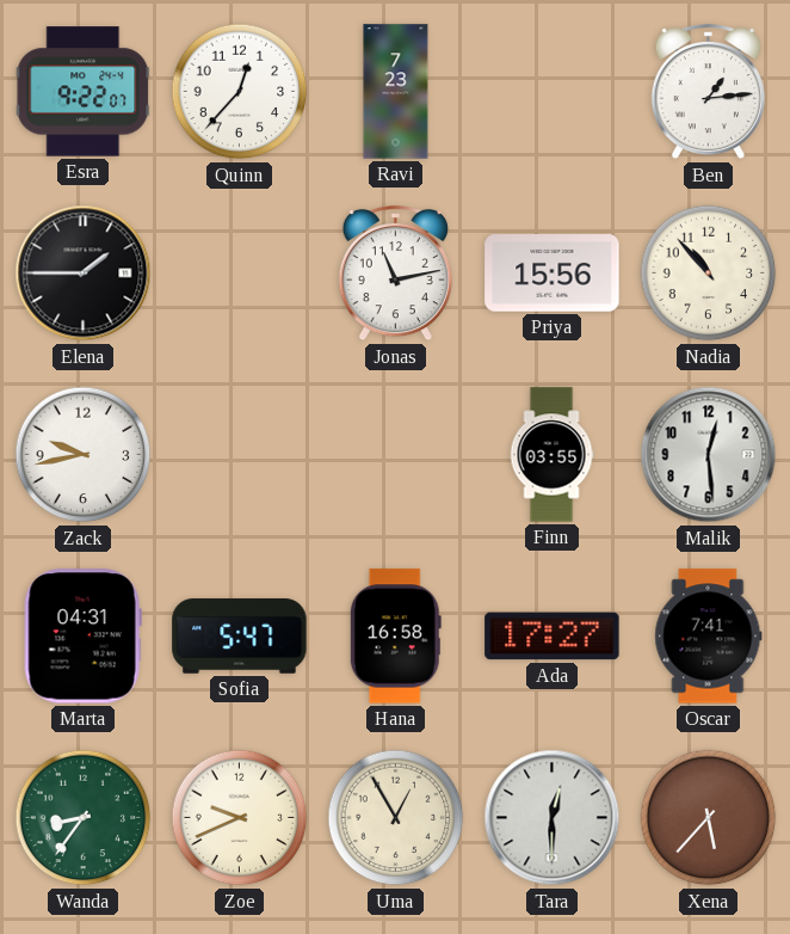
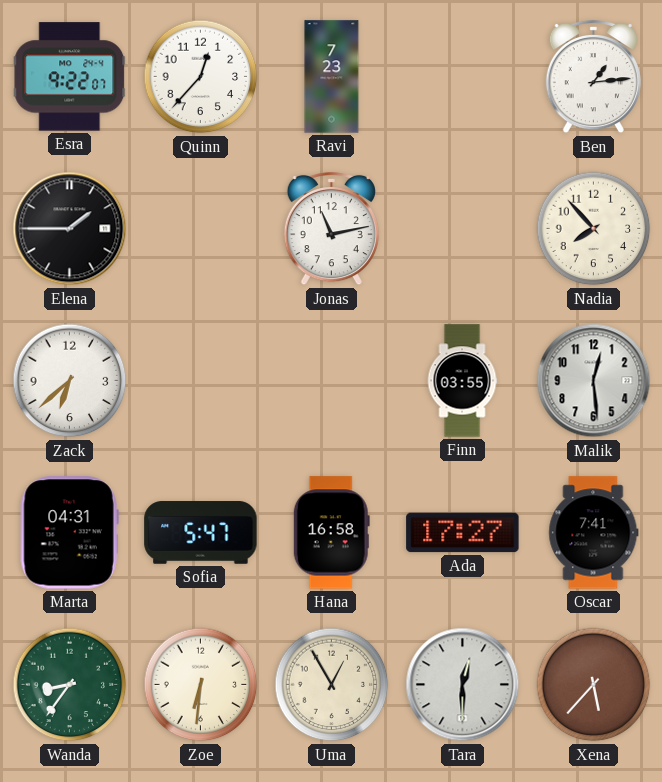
Priya: 15:56 -> none
Nadia: 10:53 -> 7:53
Zack: 9:43 -> 6:38
Zoe: 9:41 -> 6:31
